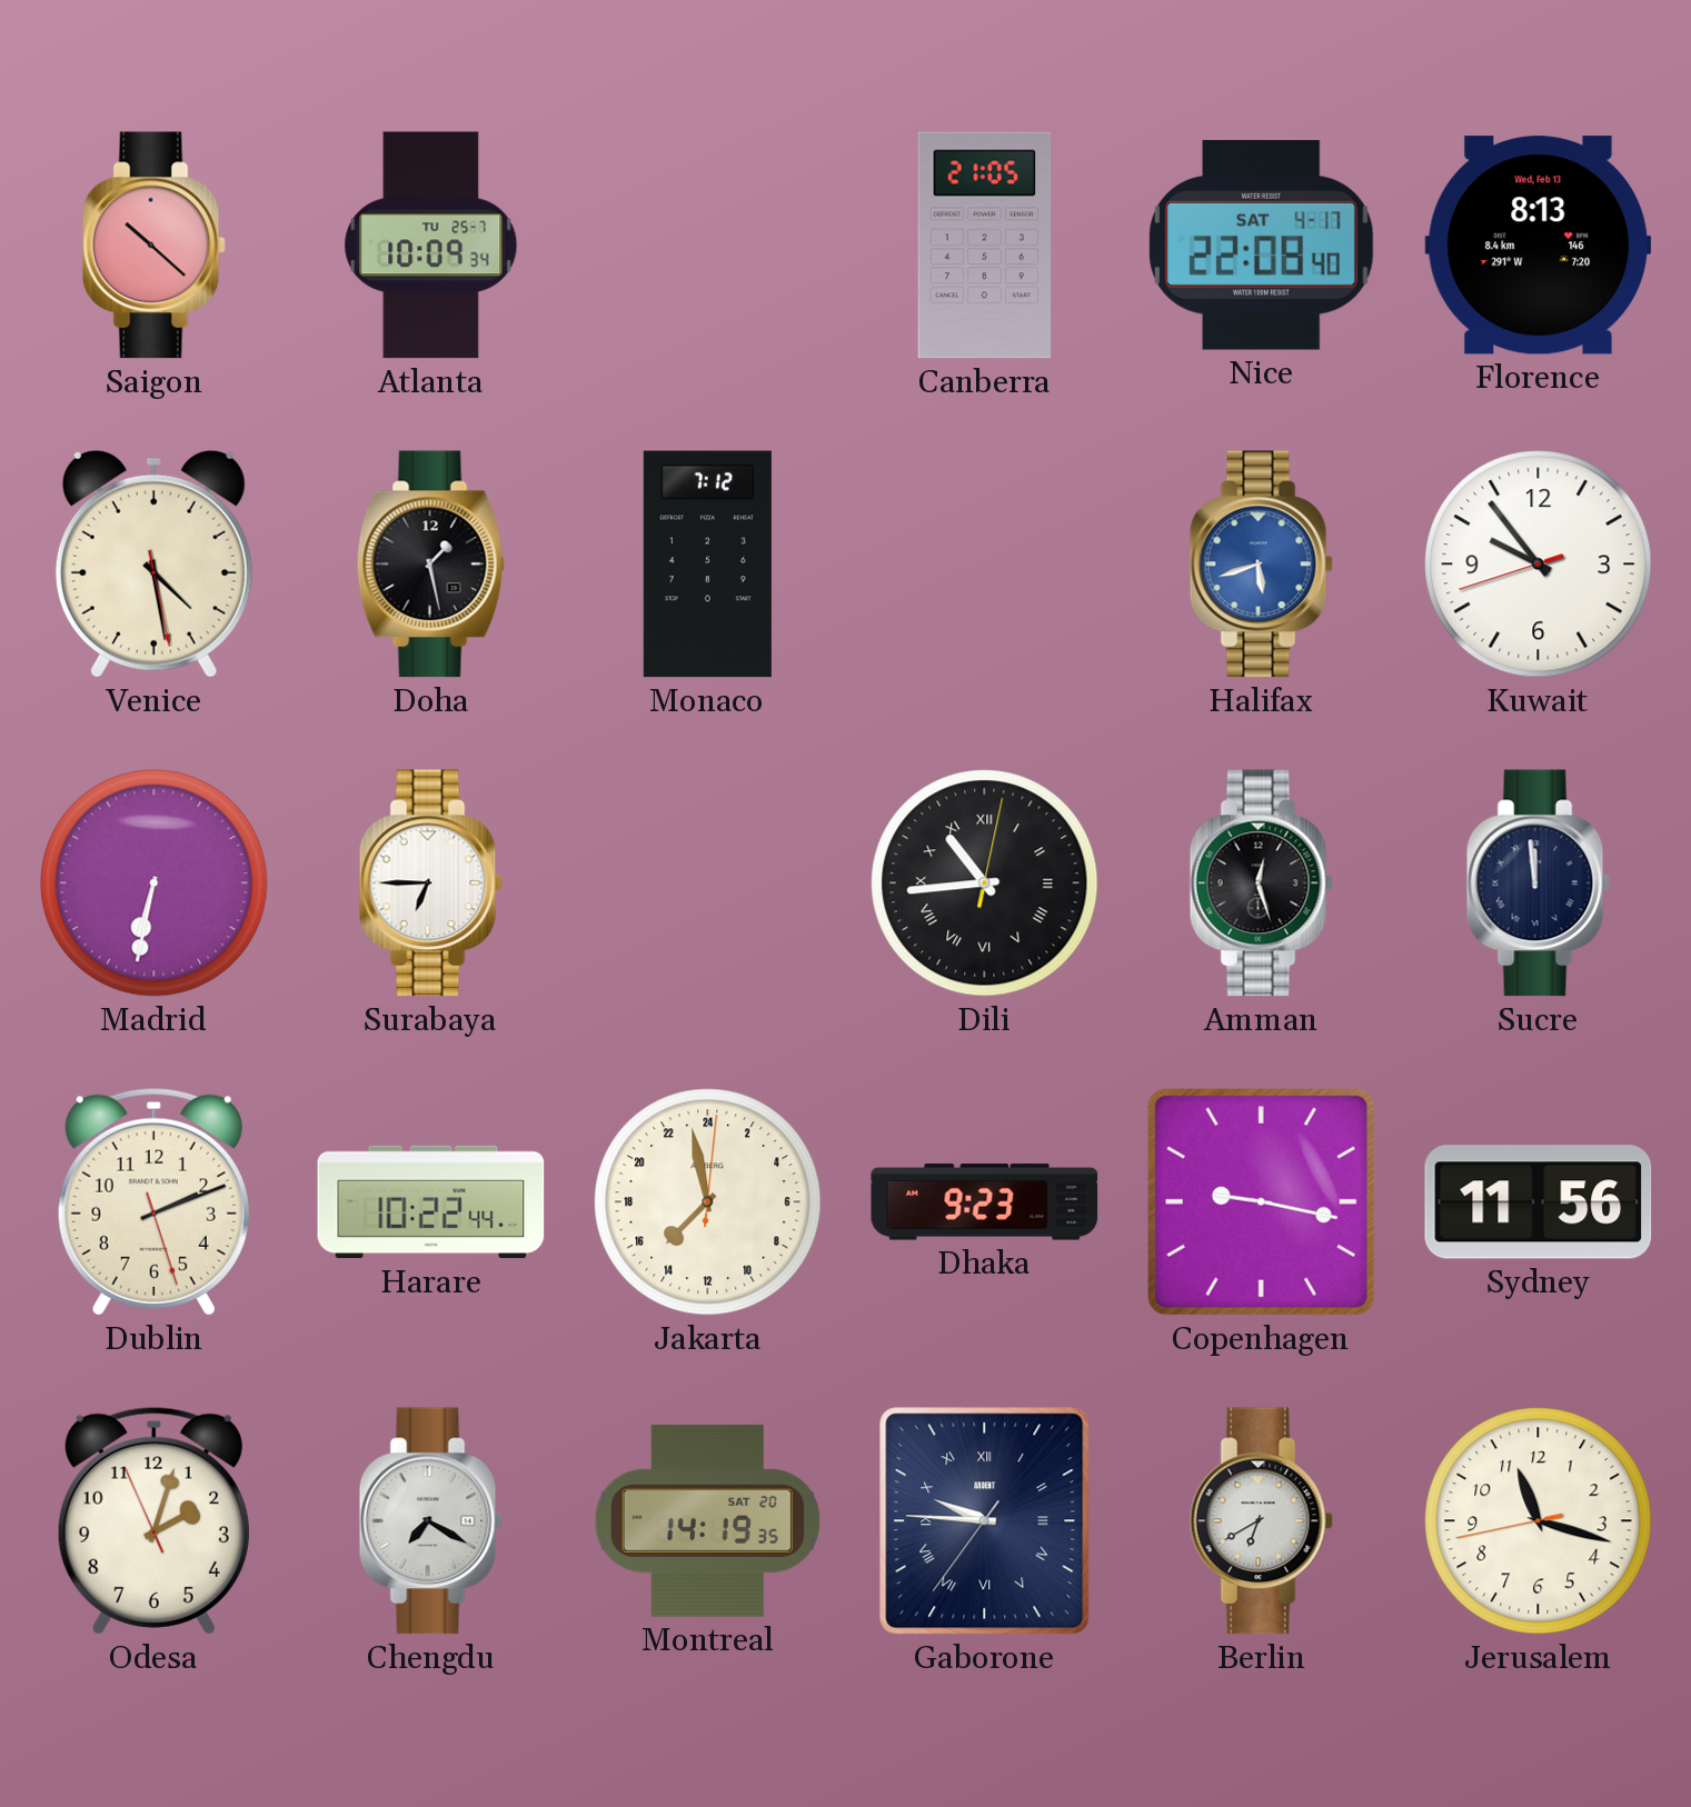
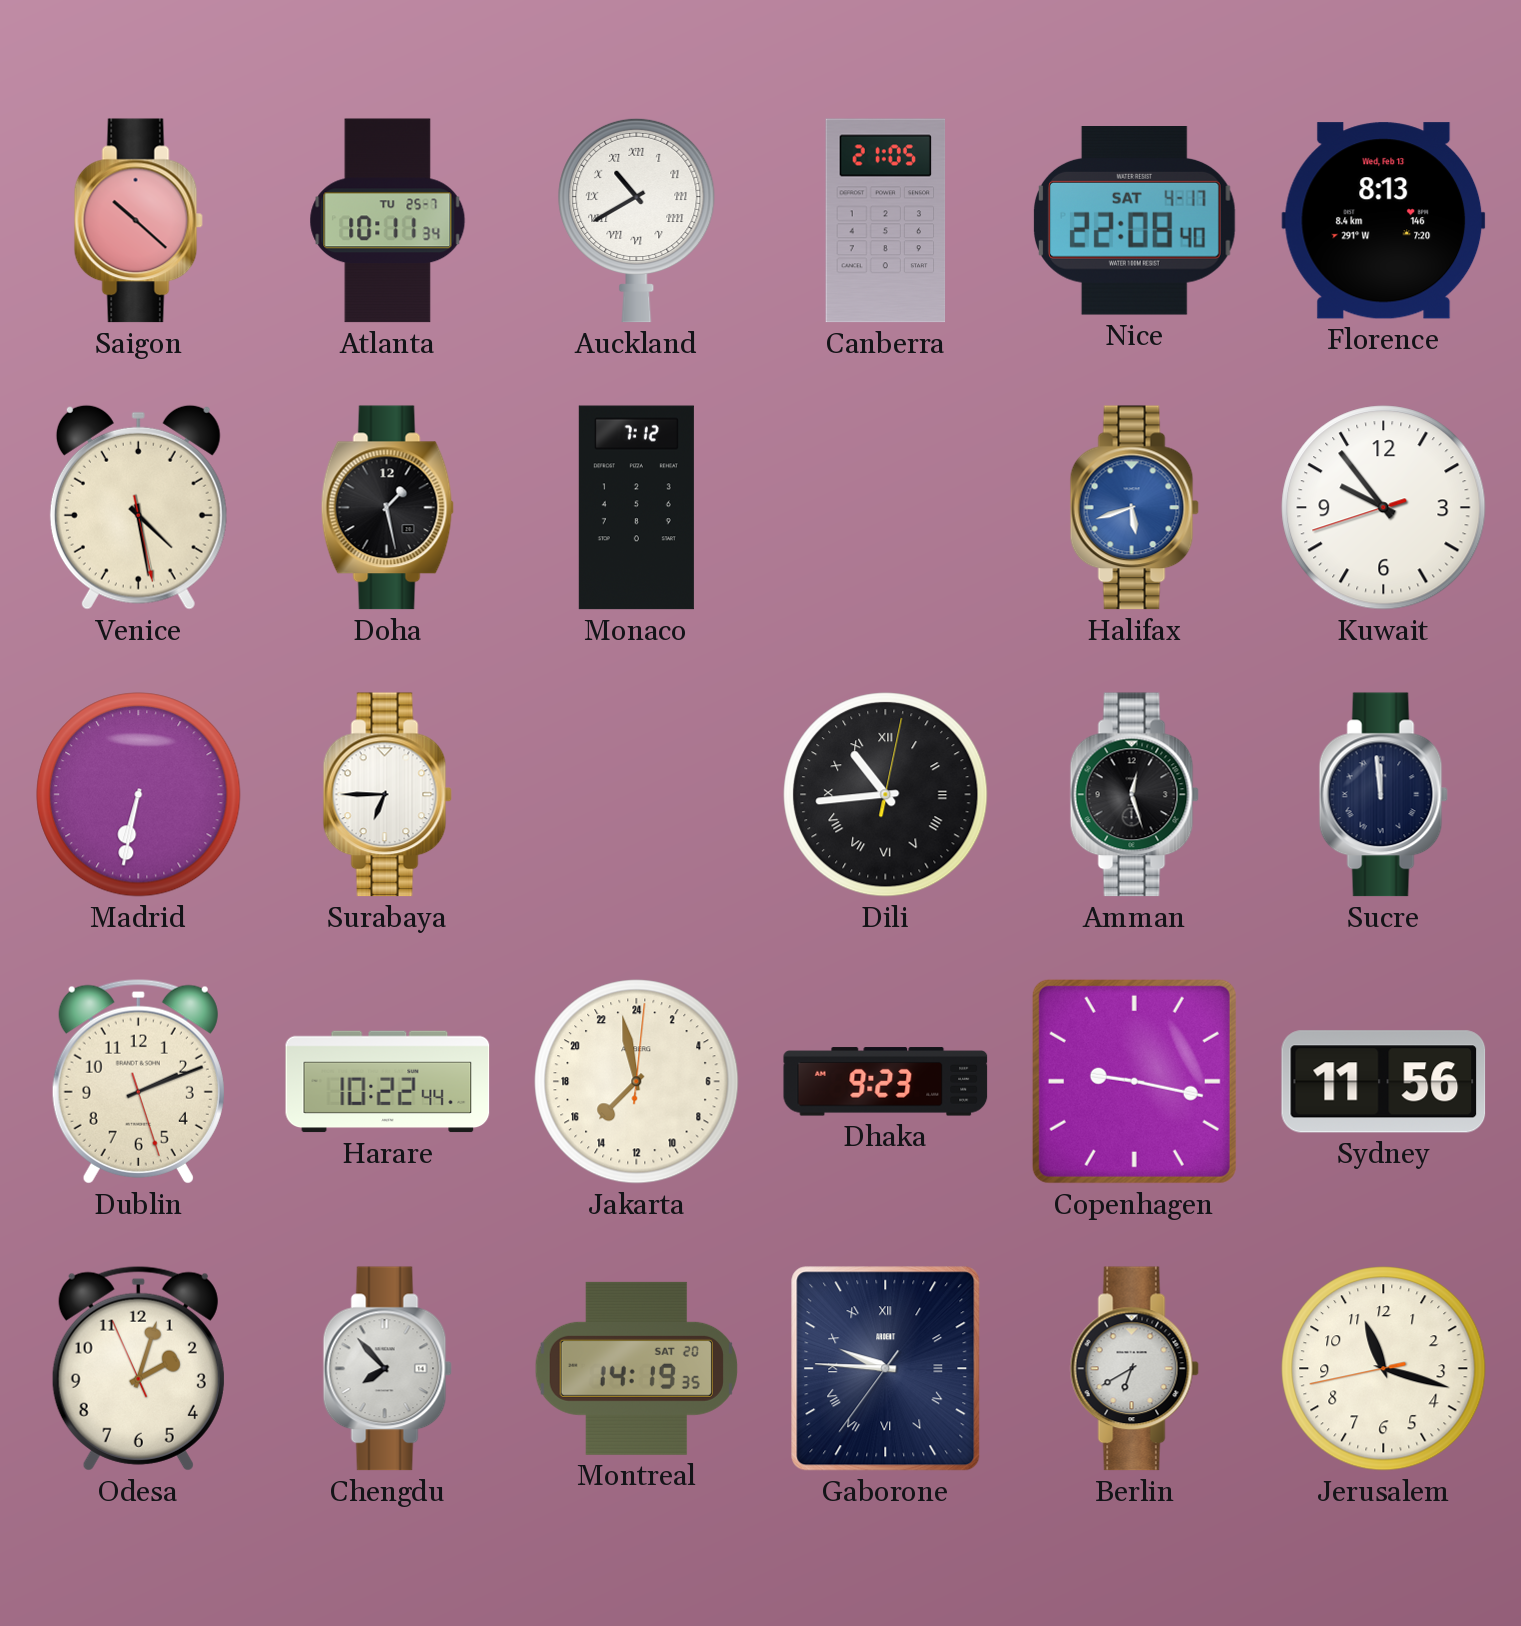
Atlanta: 10:09 -> 10:11
Auckland: none -> 10:40
Chengdu: 7:20 -> 7:53
